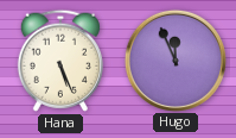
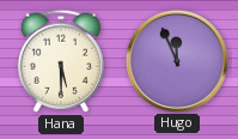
Hana: 5:26 -> 5:30
